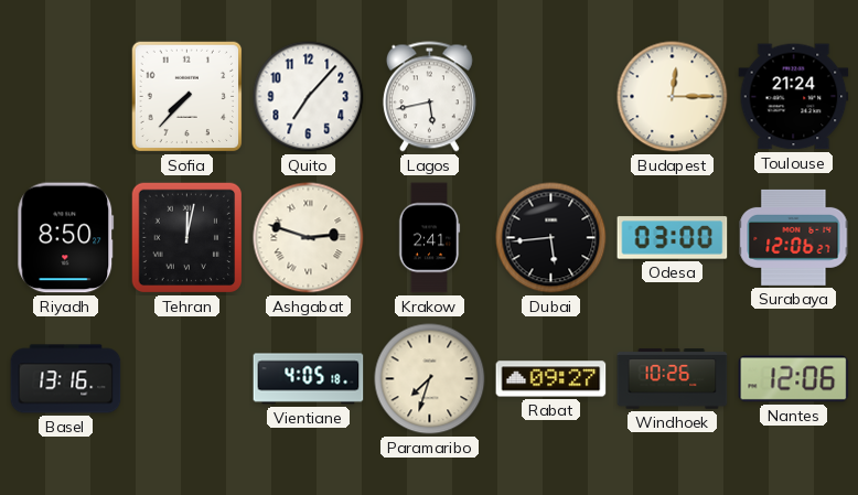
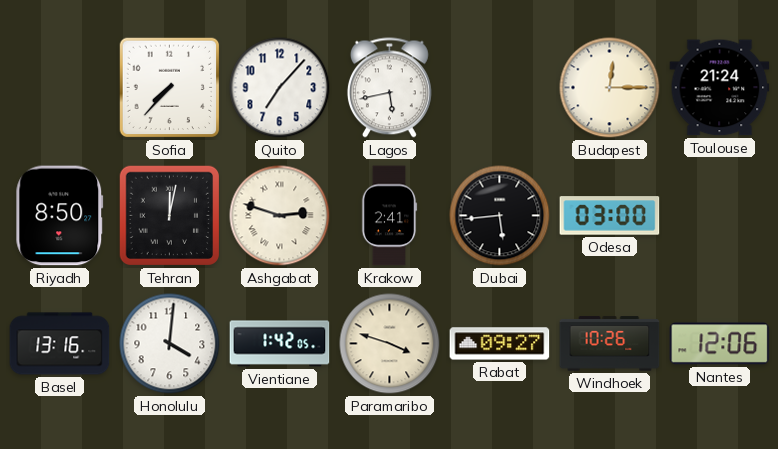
Surabaya: 12:06 -> none
Honolulu: none -> 4:01
Vientiane: 4:05 -> 1:42
Paramaribo: 7:33 -> 3:48
